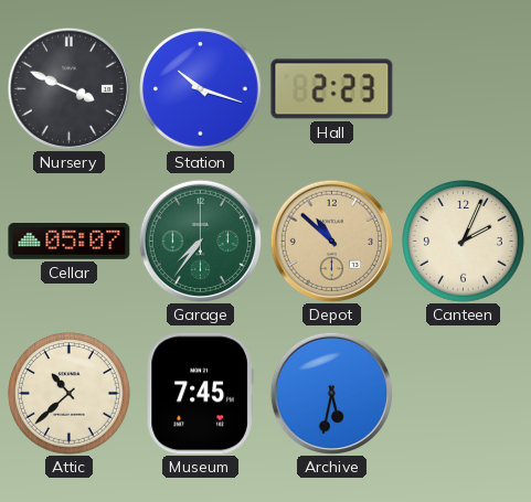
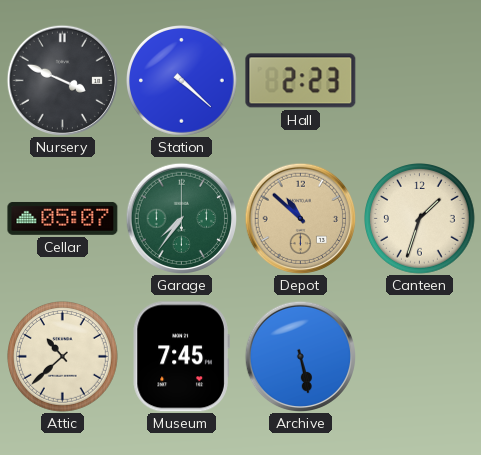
Station: 10:18 -> 4:22
Canteen: 2:04 -> 1:33
Archive: 5:32 -> 5:28
